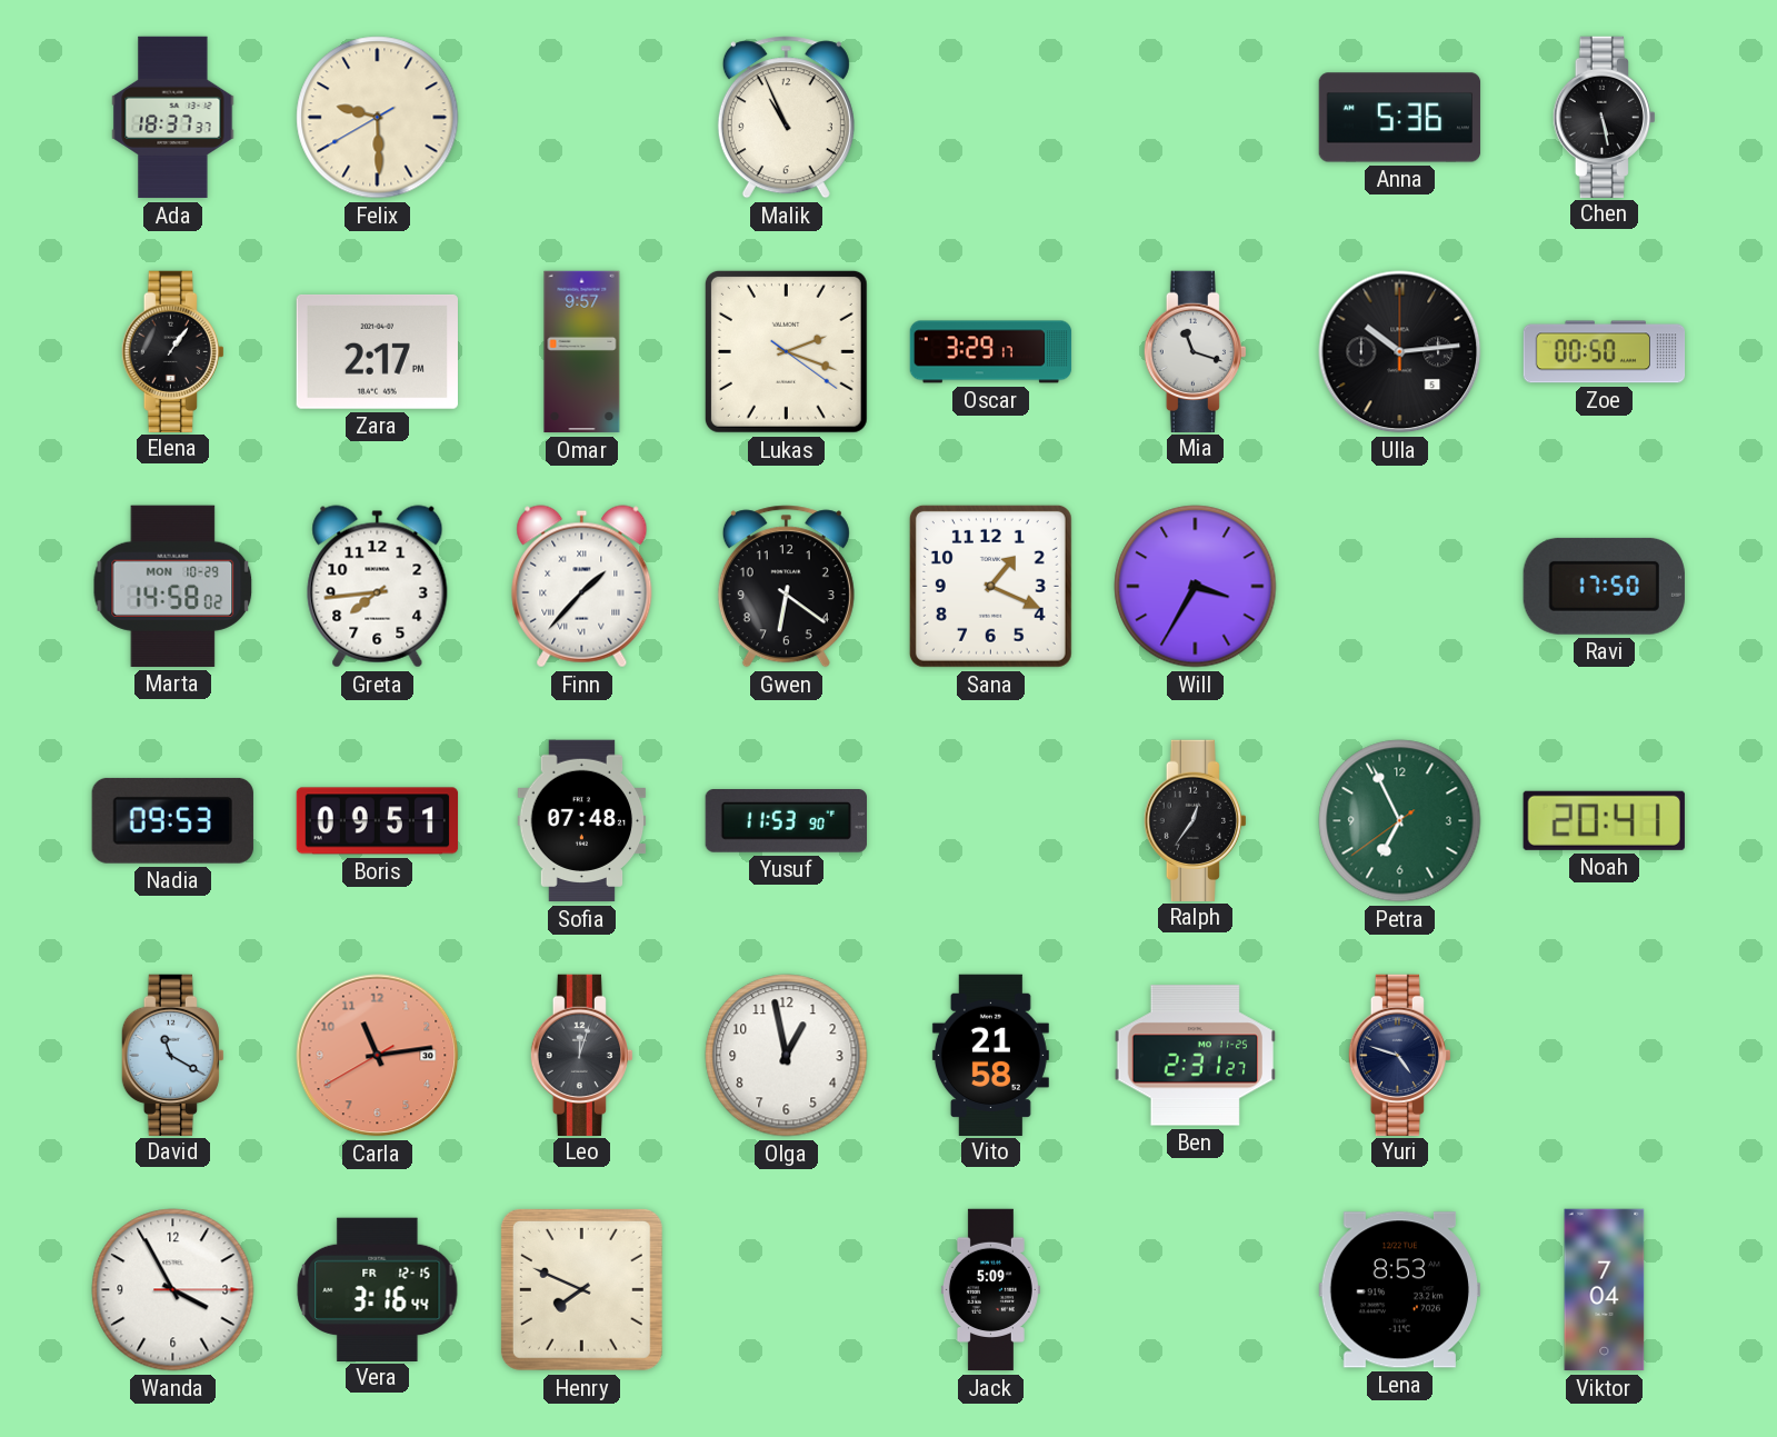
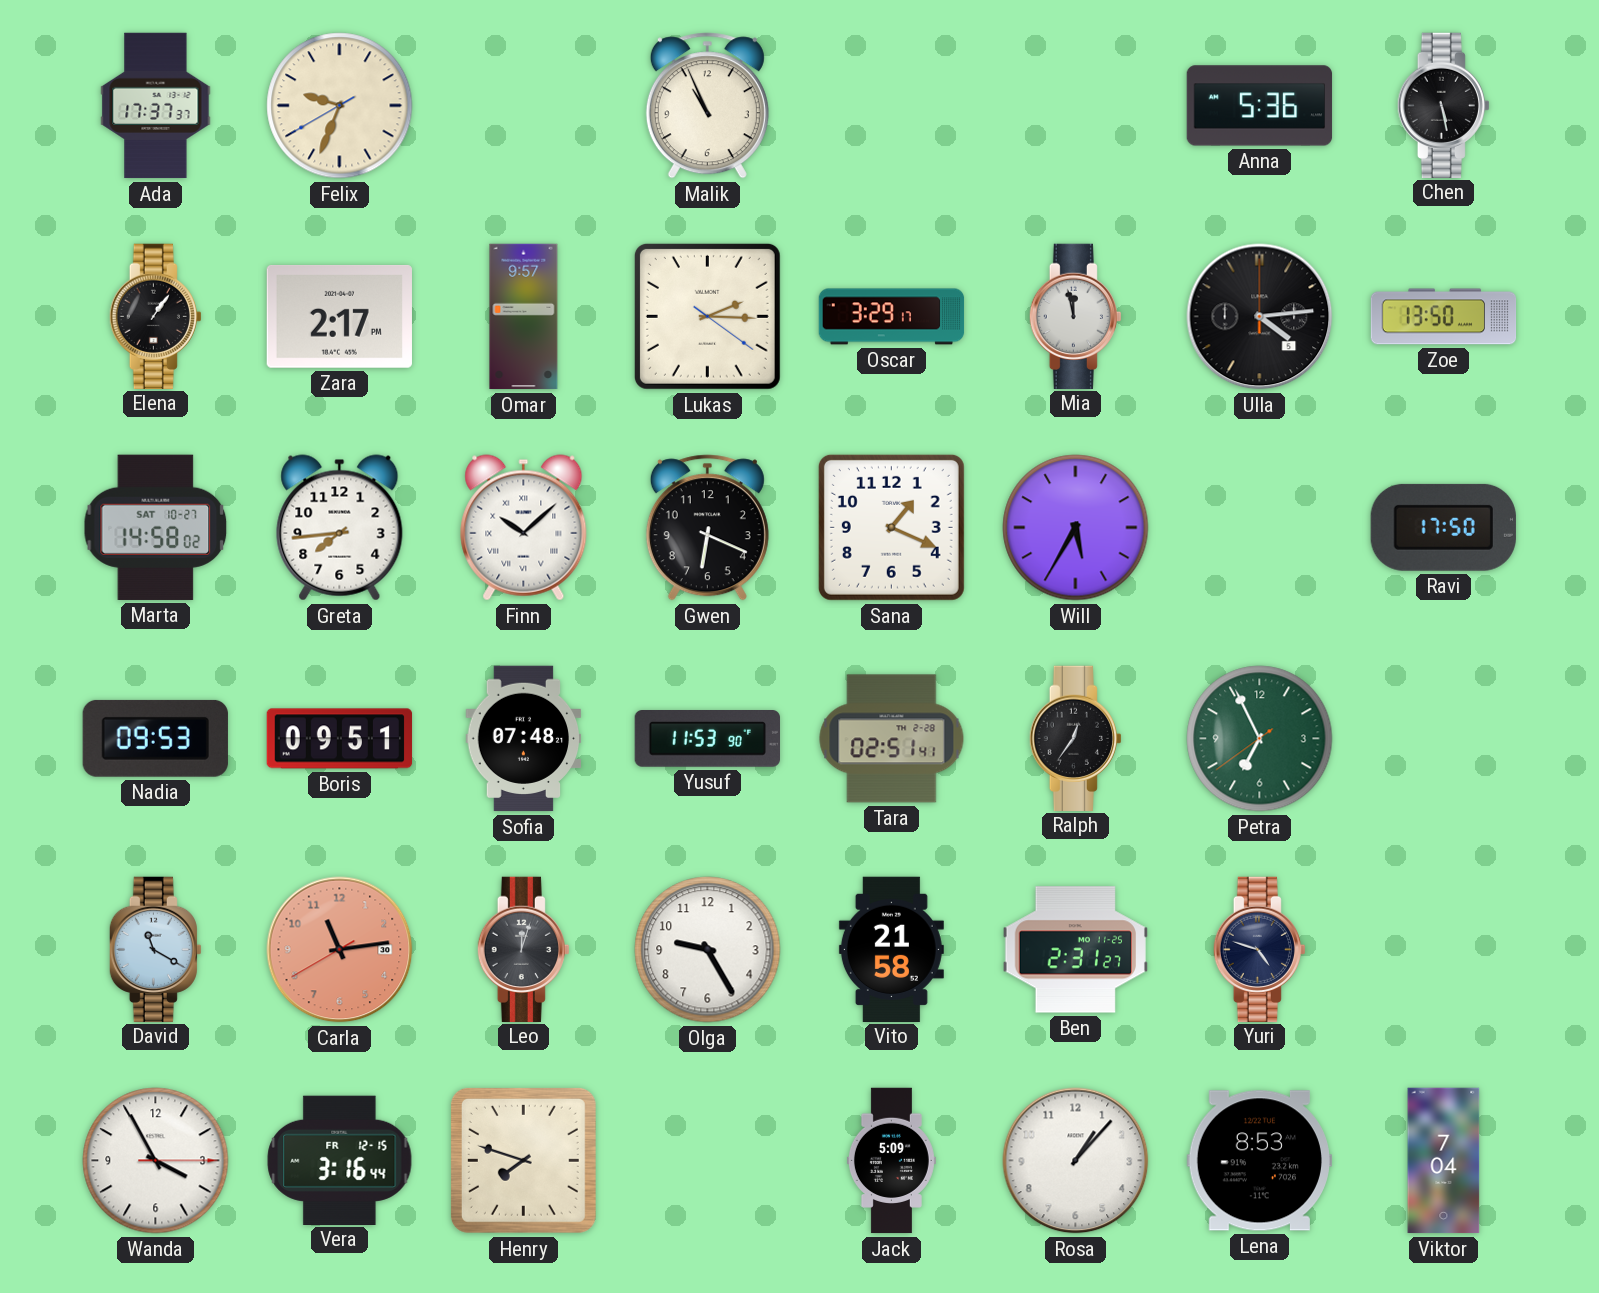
Ada: 18:37 -> 17:37
Felix: 9:29 -> 9:33
Lukas: 2:18 -> 2:15
Mia: 11:18 -> 11:58
Ulla: 10:14 -> 4:14
Zoe: 00:50 -> 13:50
Marta date: MON 10-29 -> SAT 10-27
Finn: 1:37 -> 10:08
Gwen: 6:21 -> 6:19
Will: 3:35 -> 5:35
Tara: none -> 02:51
Noah: 20:41 -> none
Olga: 12:58 -> 9:25
Henry: 7:49 -> 7:48
Rosa: none -> 1:07
